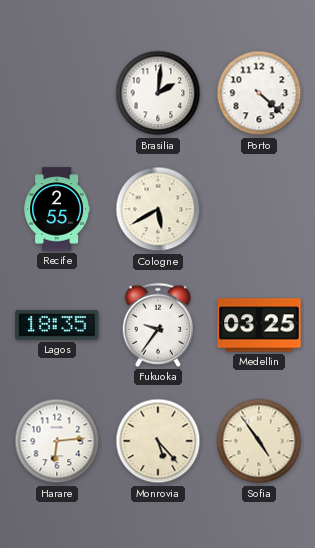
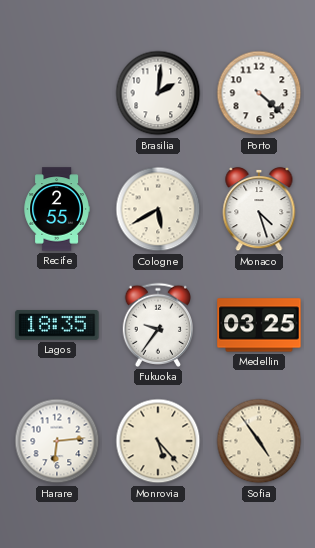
Monaco: none -> 4:27
